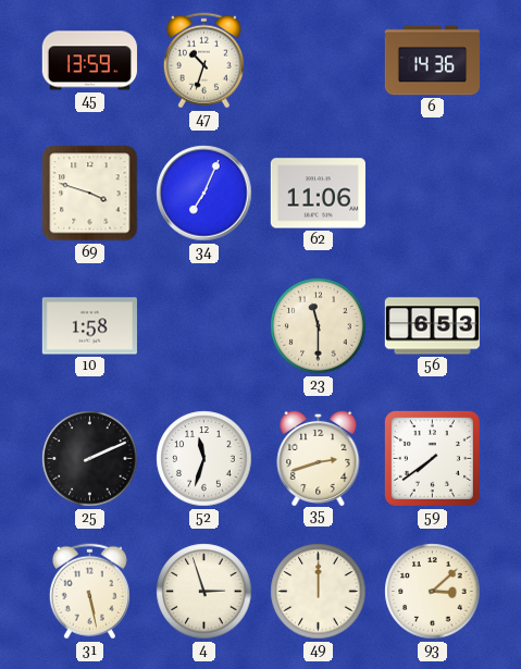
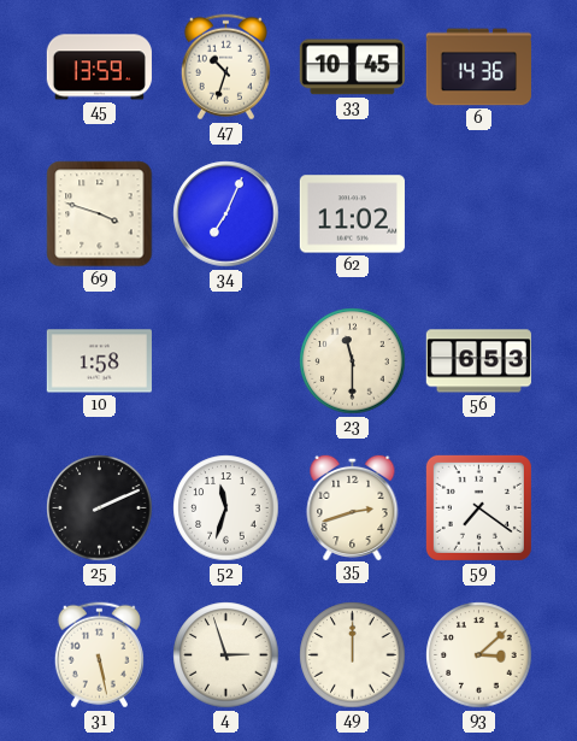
33: none -> 10:45
62: 11:06 -> 11:02
59: 7:39 -> 7:21
